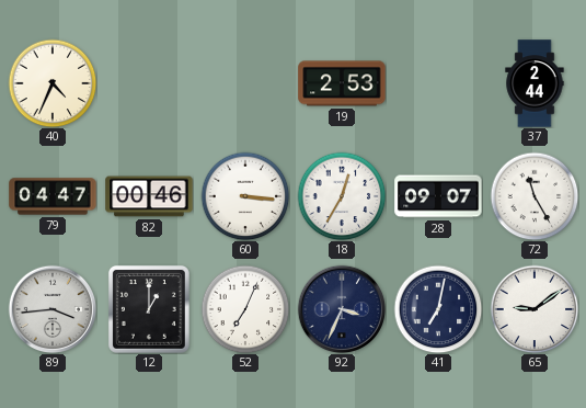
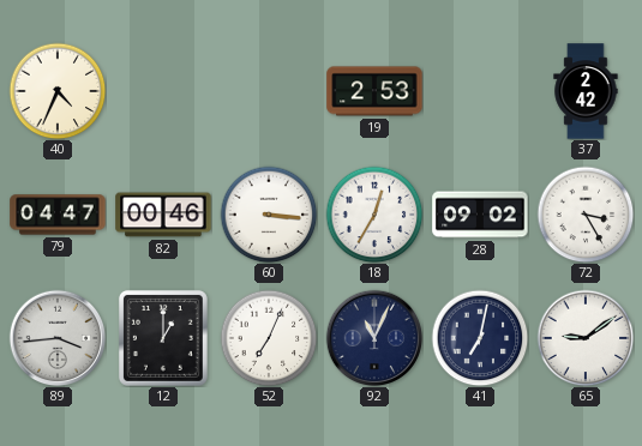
37: 2:44 -> 2:42
28: 09:07 -> 09:02
72: 11:25 -> 3:25
92: 3:34 -> 11:04
